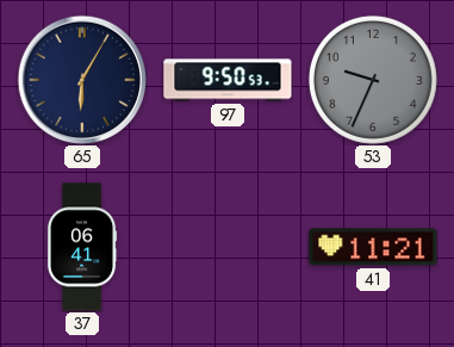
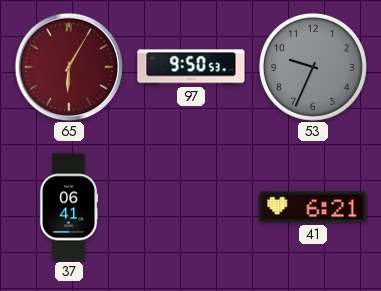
65 dial: navy -> burgundy
41: 11:21 -> 6:21
